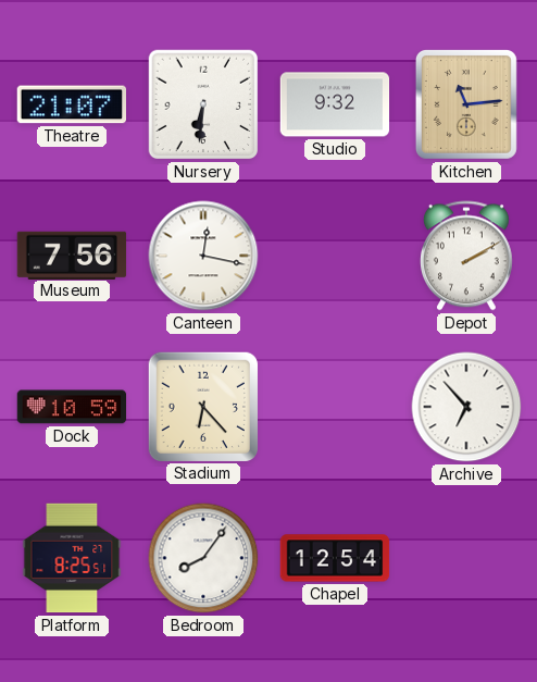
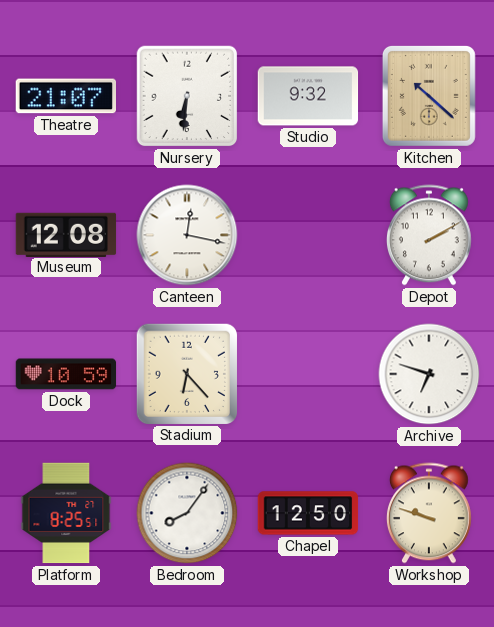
Kitchen: 11:14 -> 10:22
Museum: 7:56 -> 12:08
Archive: 6:53 -> 6:48
Chapel: 12:54 -> 12:50
Workshop: none -> 9:48
